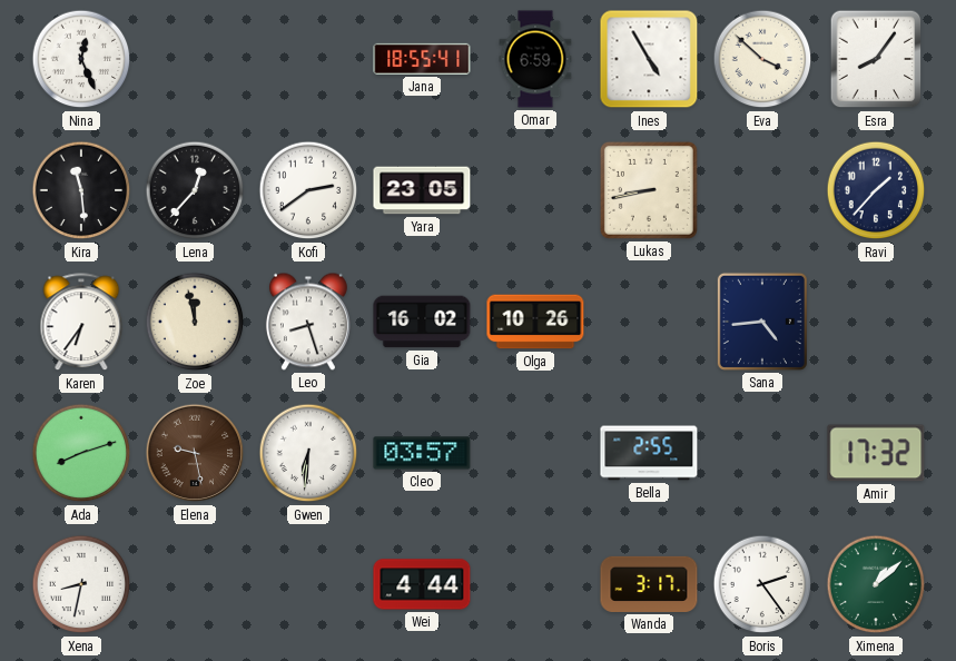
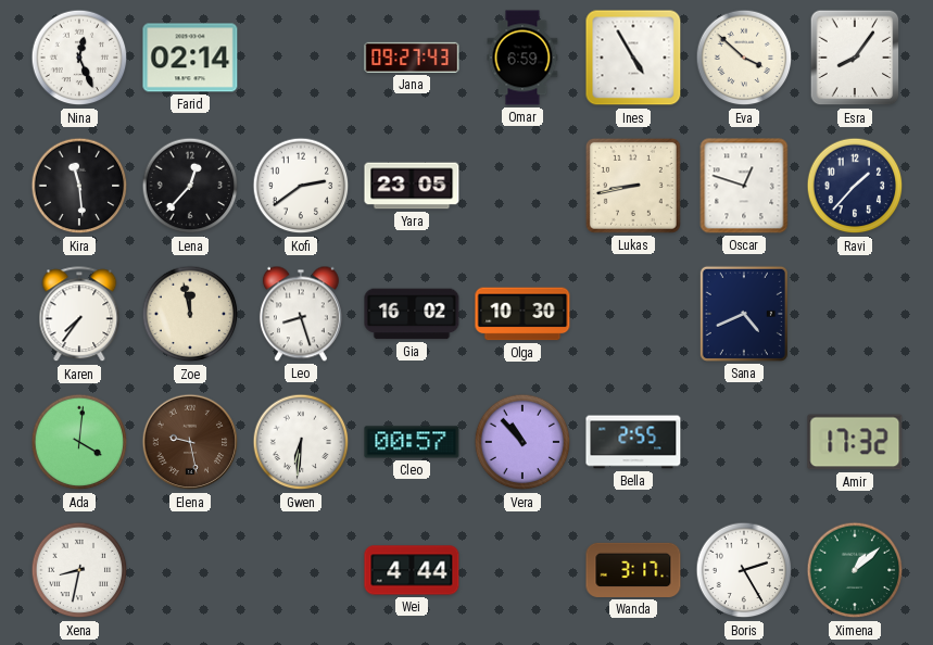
Farid: none -> 02:14
Jana: 18:55 -> 09:27
Oscar: none -> 12:48
Karen: 6:36 -> 7:36
Olga: 10:26 -> 10:30
Sana: 4:44 -> 4:41
Ada: 8:12 -> 4:01
Cleo: 03:57 -> 00:57
Vera: none -> 10:53
Boris: 2:24 -> 2:25
